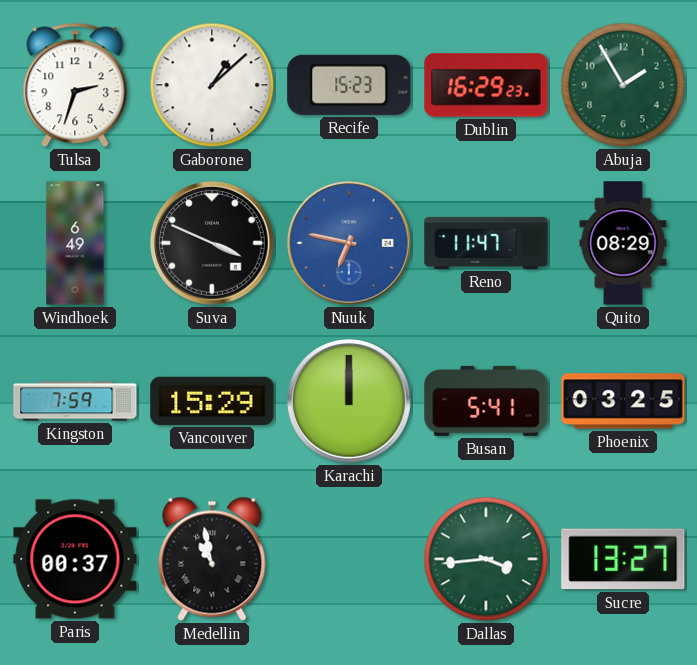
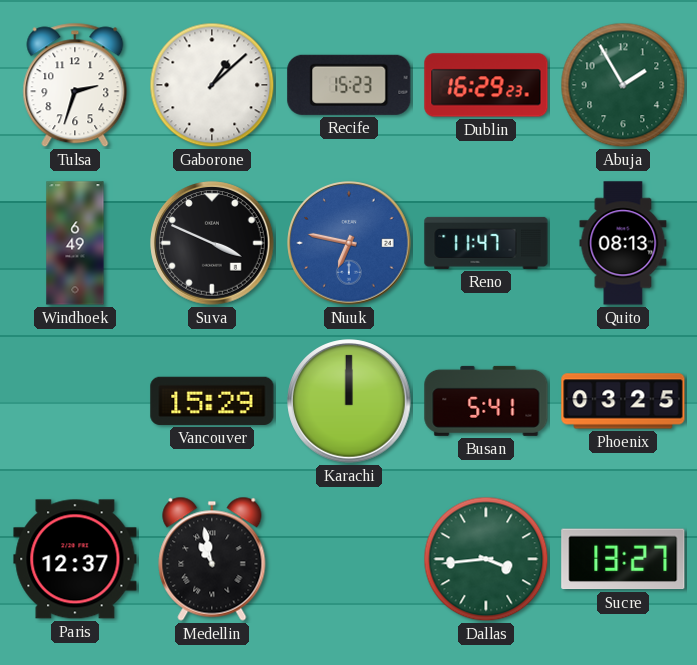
Quito: 08:29 -> 08:13
Kingston: 7:59 -> none
Paris: 00:37 -> 12:37
